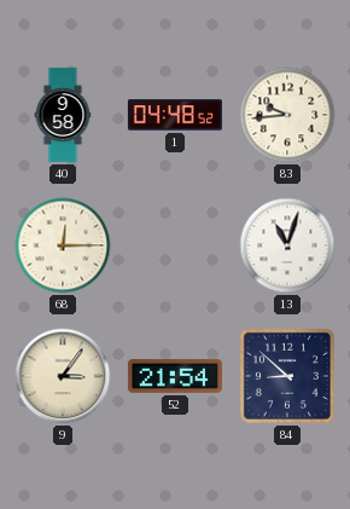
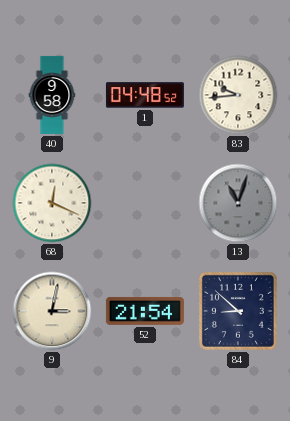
68: 12:15 -> 12:19
13 dial: white -> grey
9: 3:06 -> 3:02
